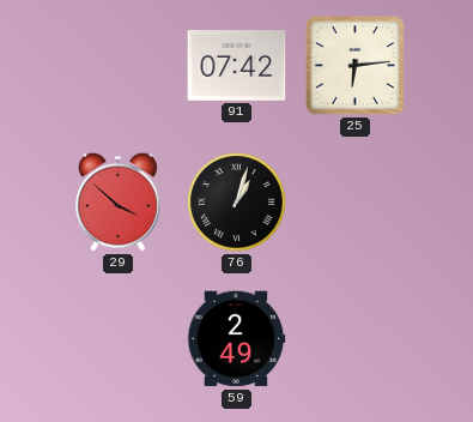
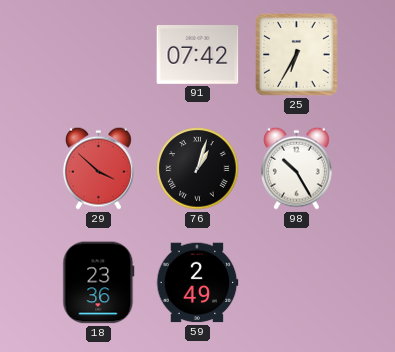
25: 6:14 -> 6:35
98: none -> 10:25
18: none -> 23:36
